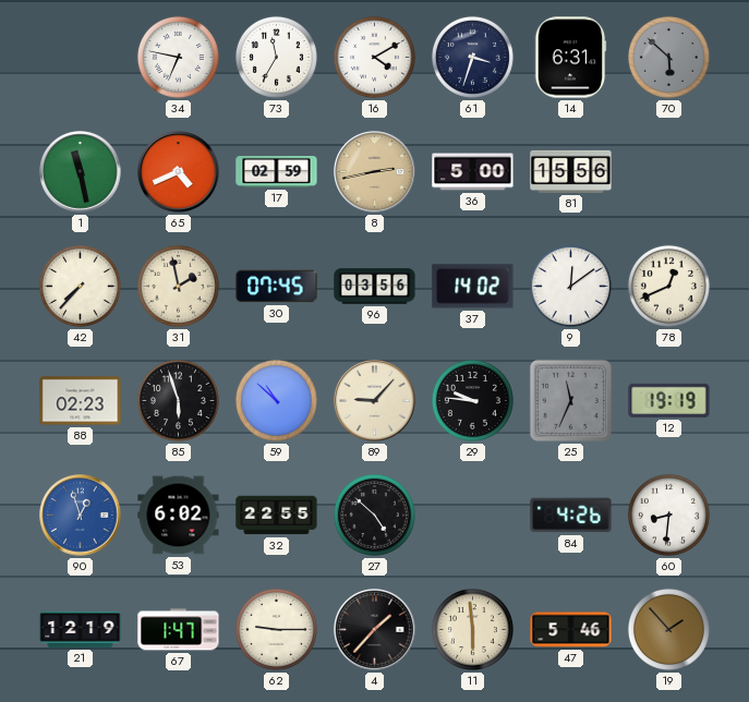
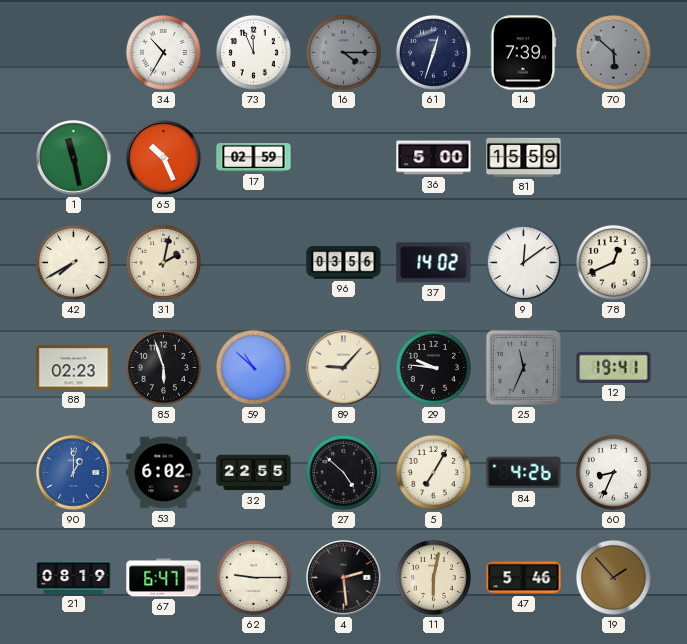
34: 6:47 -> 10:35
73: 11:35 -> 11:56
16: 4:10 -> 4:15
16 dial: white -> grey
61: 3:33 -> 12:33
14: 6:31 -> 7:39
65: 4:41 -> 10:26
8: 2:43 -> none
81: 15:56 -> 15:59
42: 7:37 -> 7:40
31: 1:58 -> 2:02
30: 07:45 -> none
12: 19:19 -> 19:41
90: 12:57 -> 1:00
5: none -> 7:05
60: 8:31 -> 8:34
21: 12:19 -> 08:19
67: 1:47 -> 6:47
4: 1:37 -> 2:29
11: 5:59 -> 6:02
